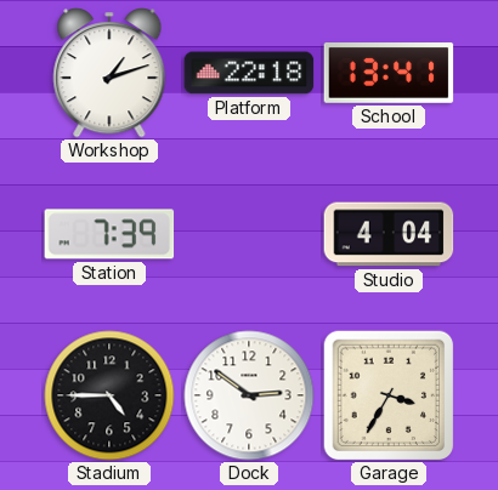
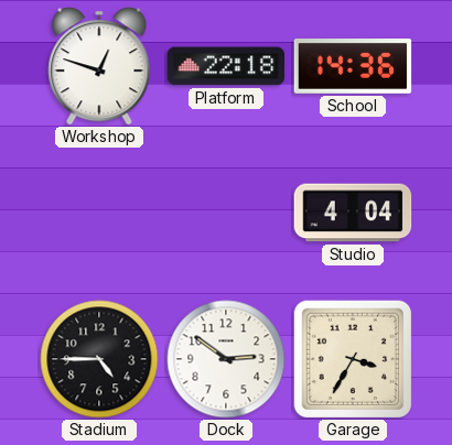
Workshop: 1:12 -> 12:48
School: 13:41 -> 14:36
Station: 7:39 -> none
